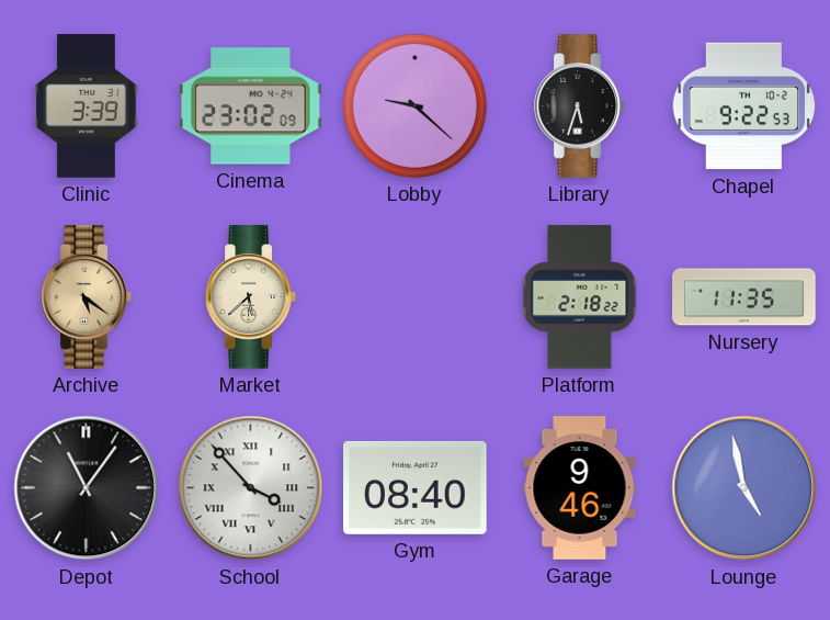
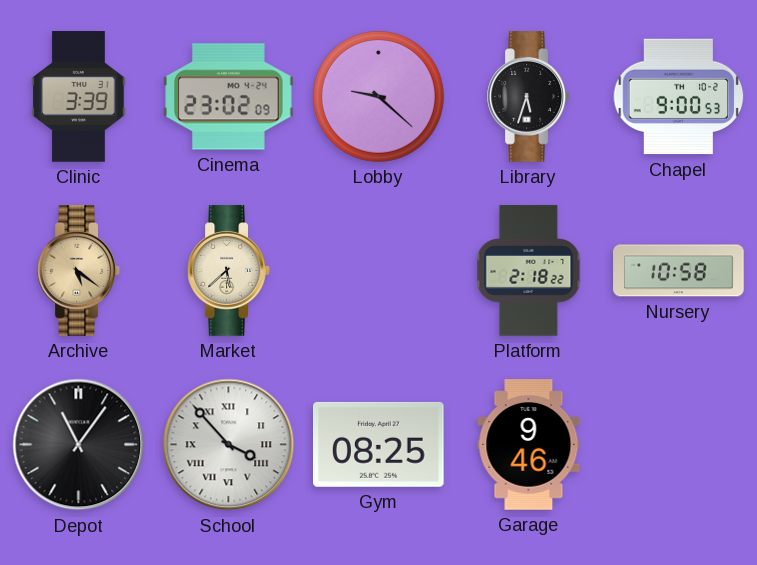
Chapel: 9:22 -> 9:00
Nursery: 11:35 -> 10:58
Gym: 08:40 -> 08:25
Lounge: 4:58 -> none
